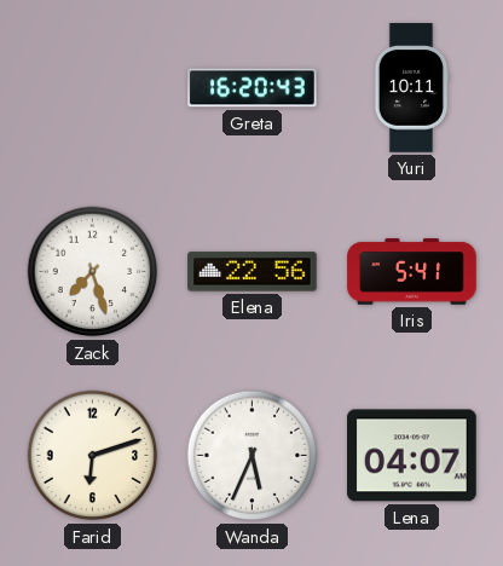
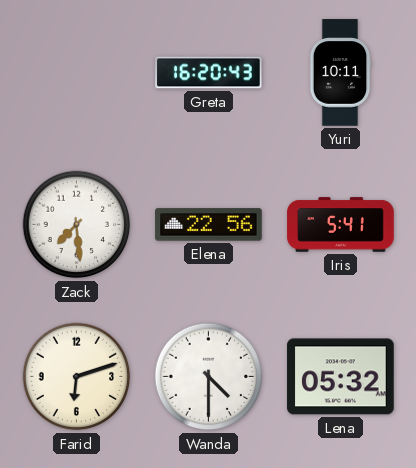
Zack: 7:27 -> 7:29
Wanda: 5:34 -> 4:30
Lena: 04:07 -> 05:32
